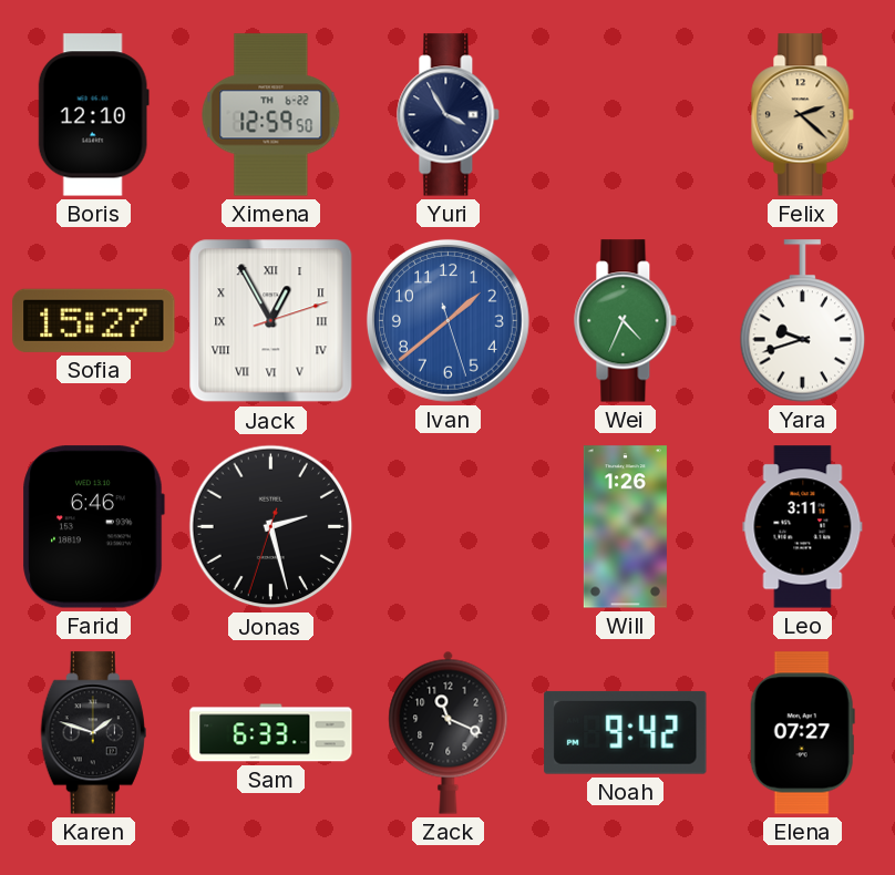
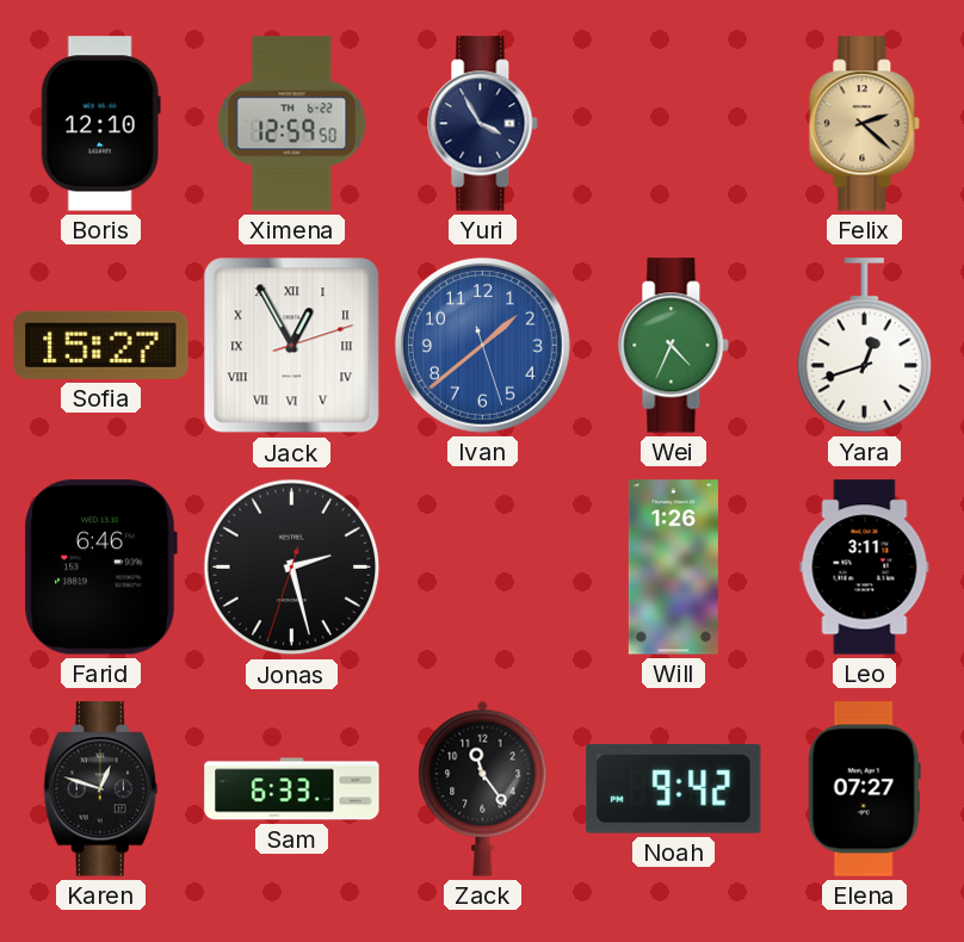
Yara: 9:42 -> 12:42
Karen: 1:48 -> 12:48
Zack: 11:19 -> 11:24
